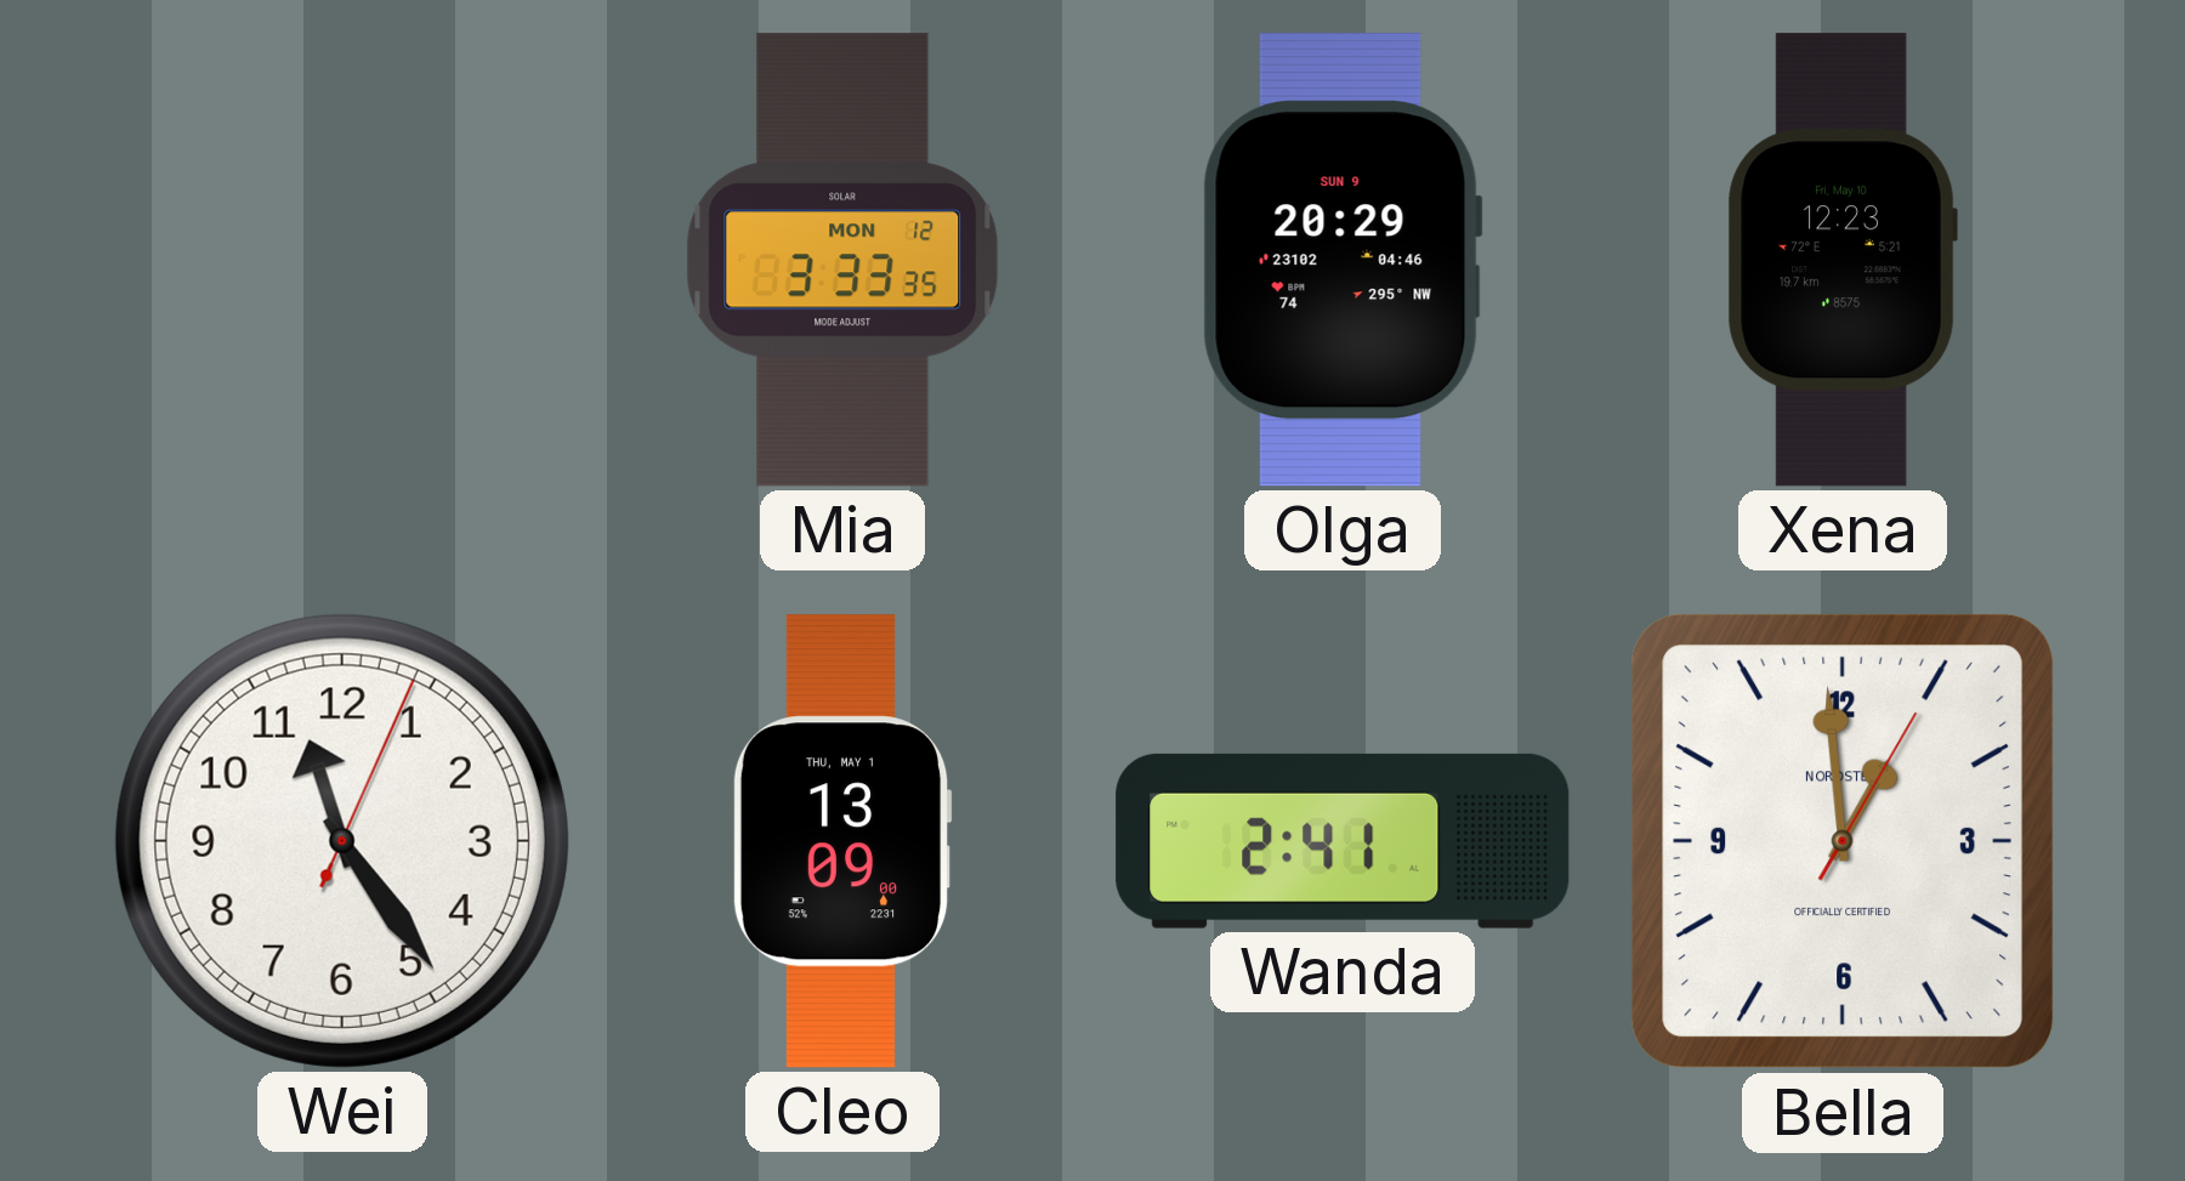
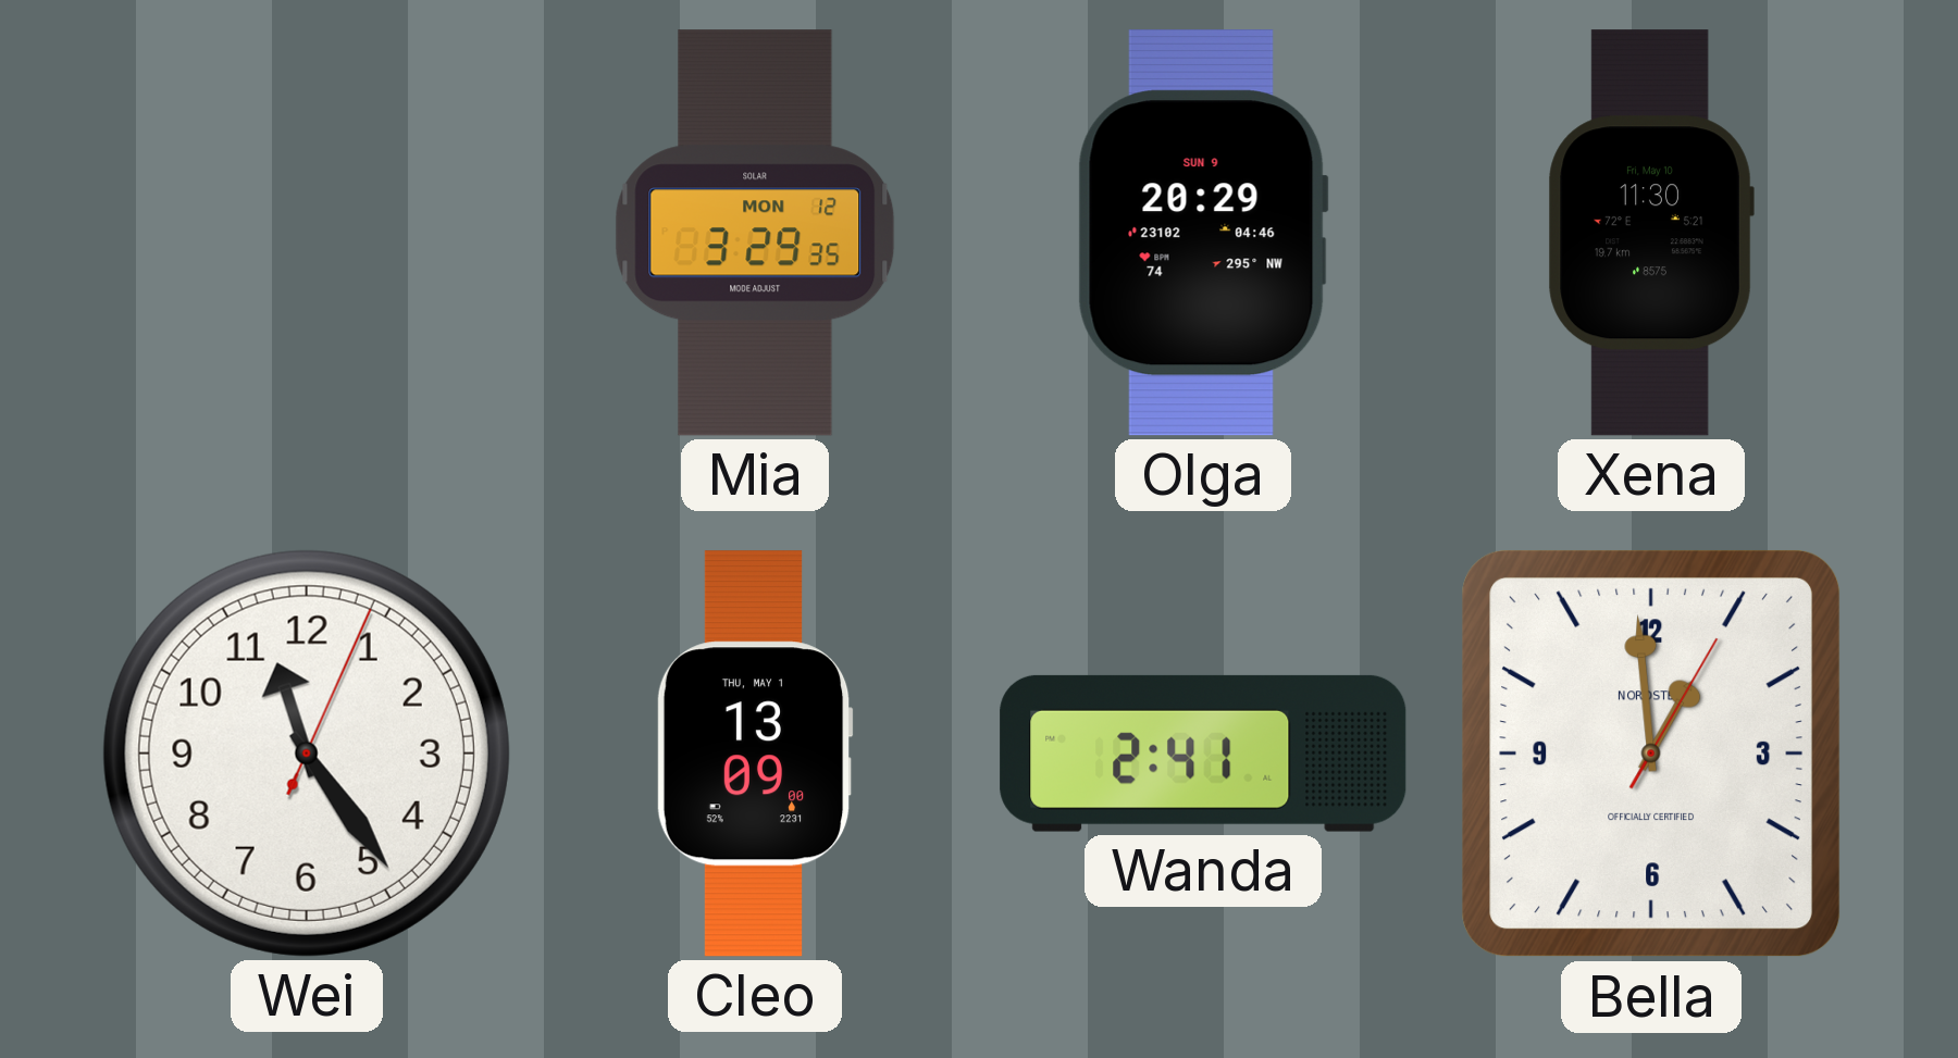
Mia: 3:33 -> 3:29
Xena: 12:23 -> 11:30
